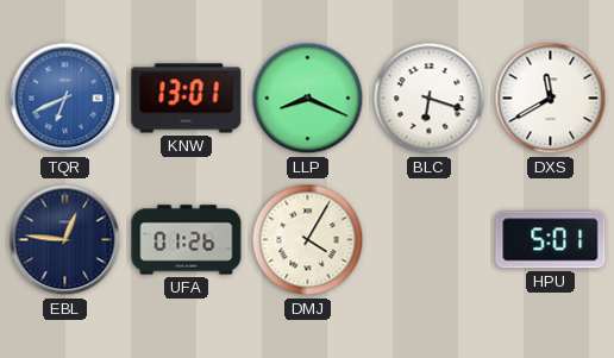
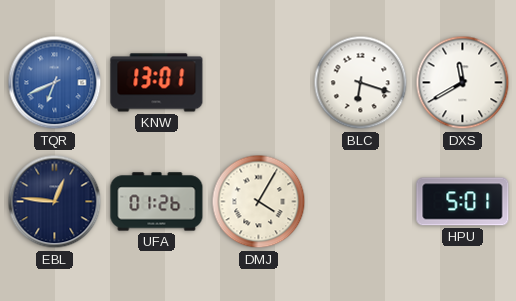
LLP: 8:19 -> none
